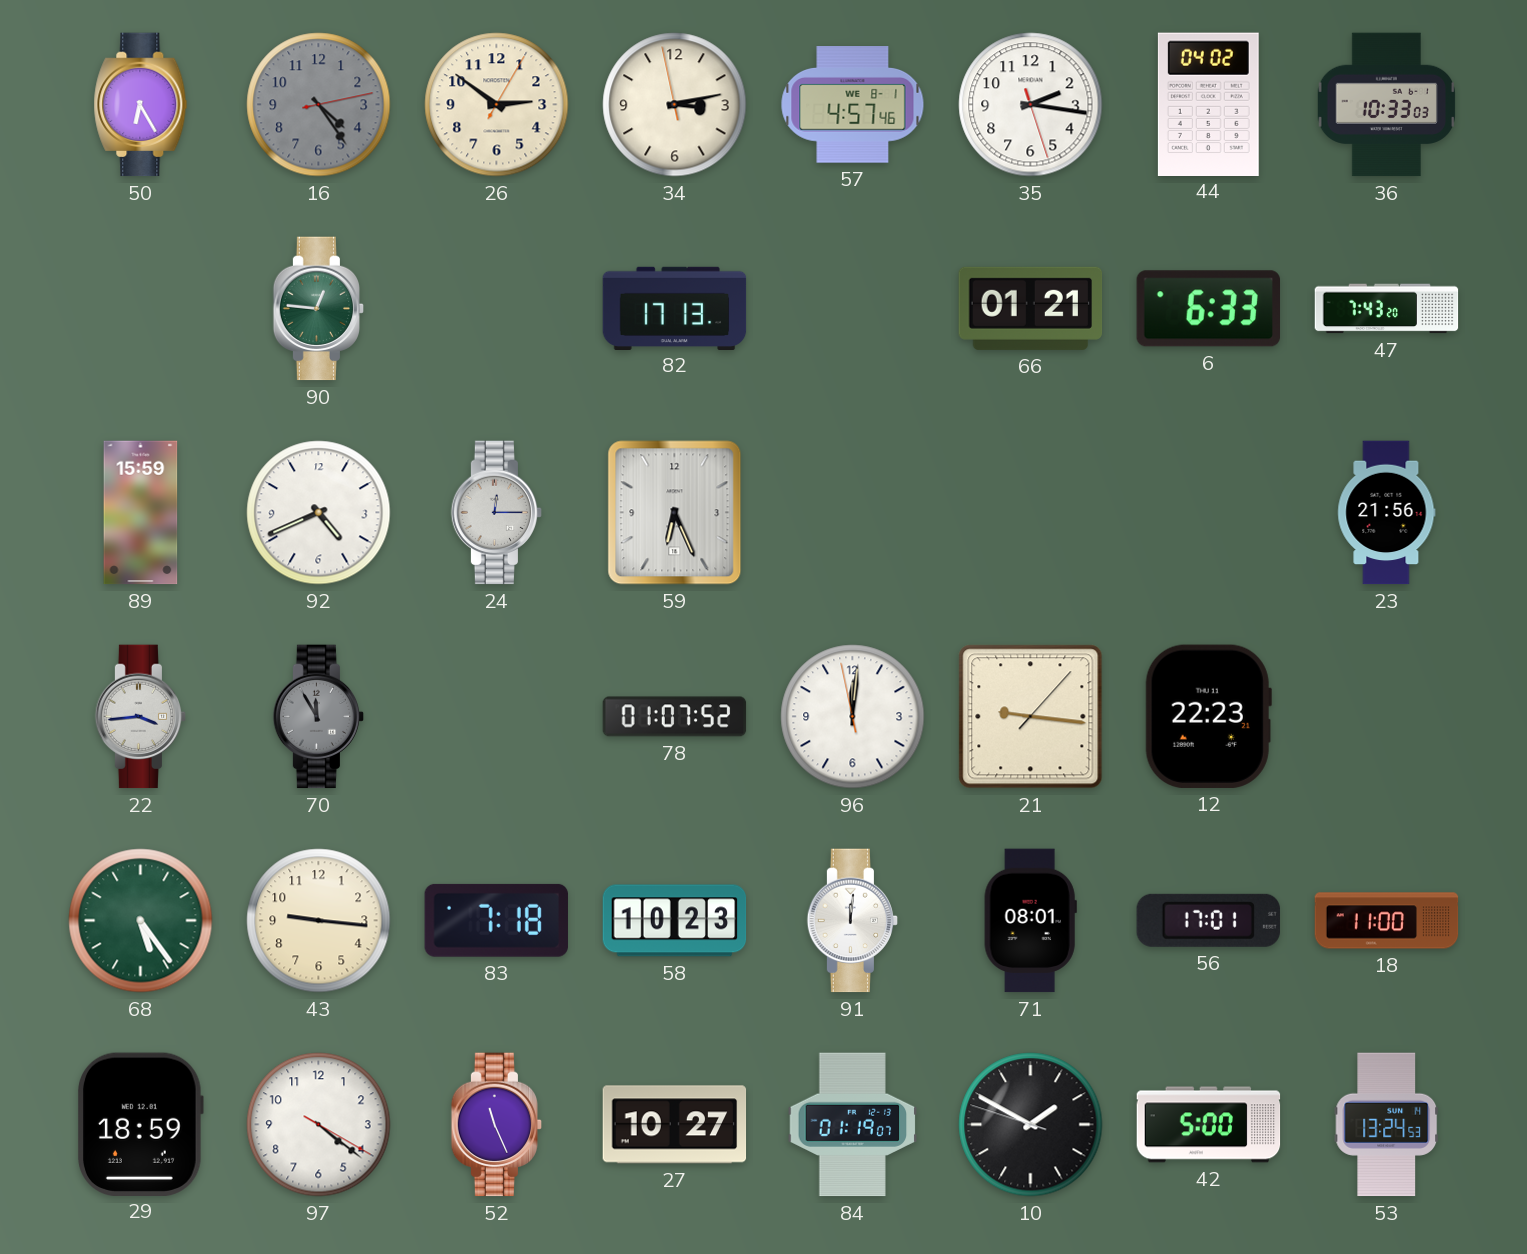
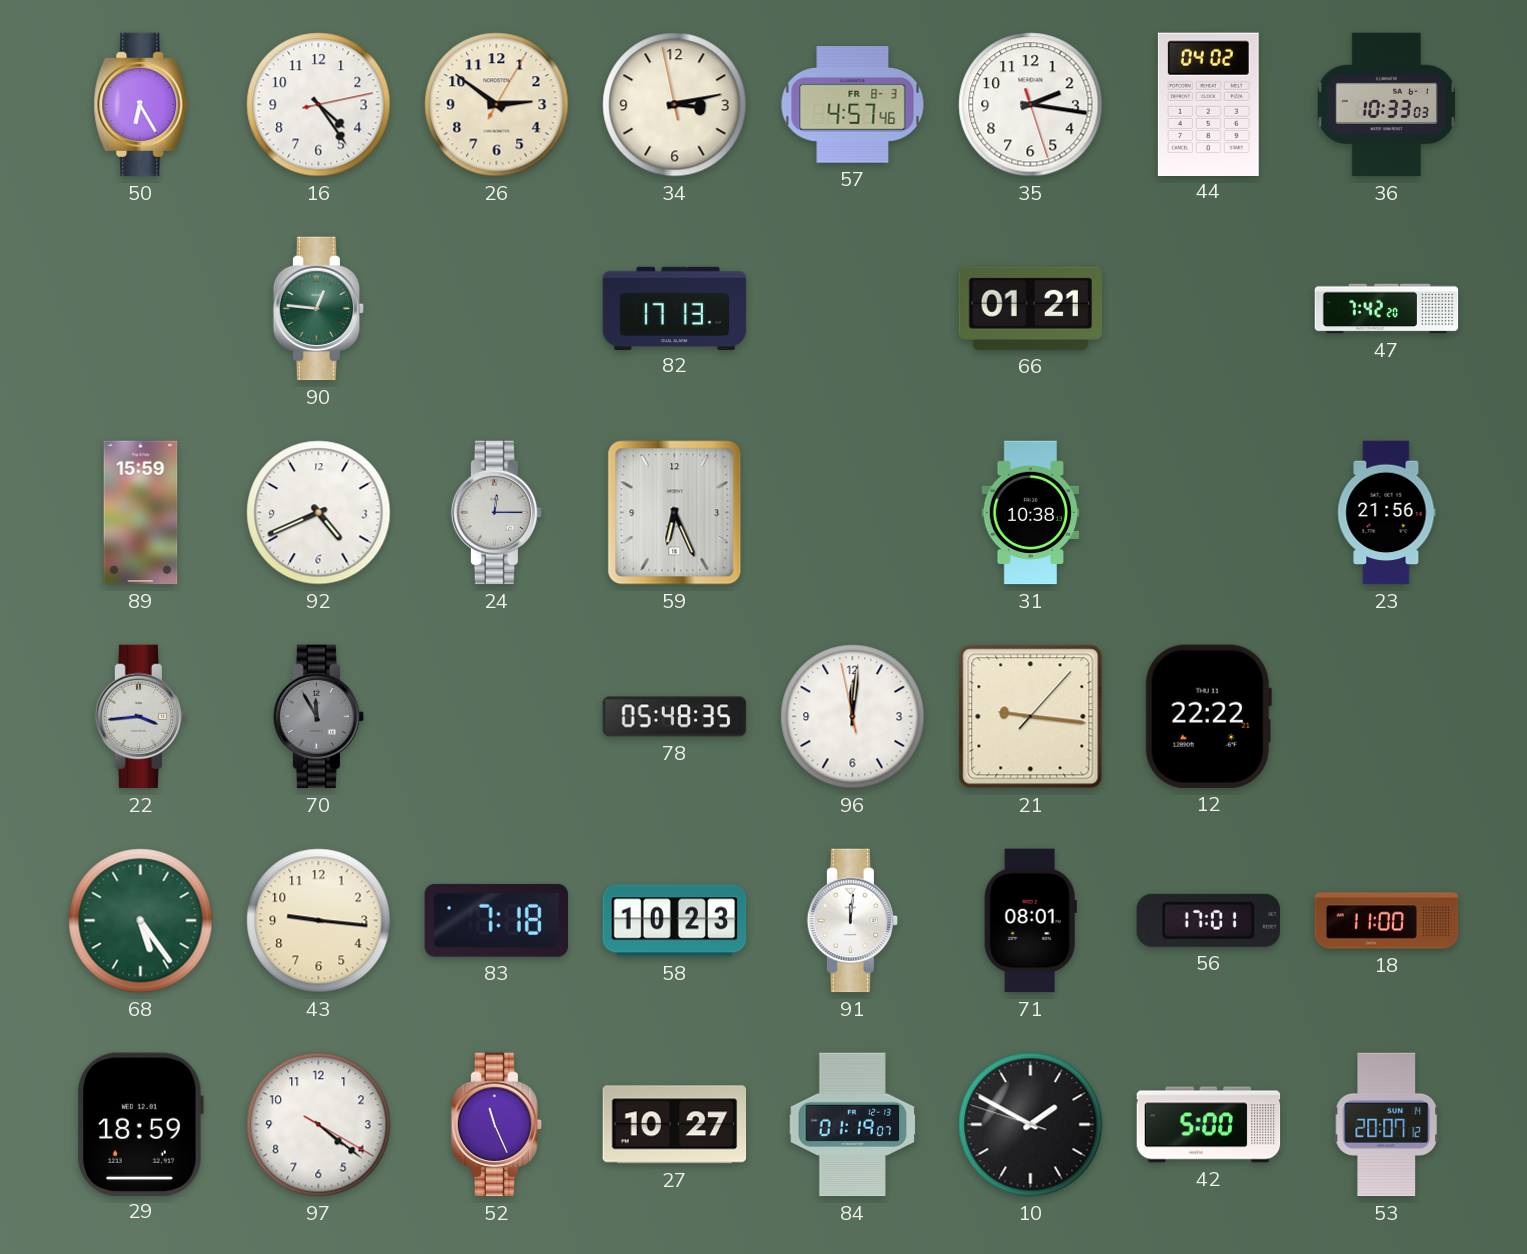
16 dial: grey -> white
57 date: WE 8-1 -> FR 8-3
6: 6:33 -> none
47: 7:43 -> 7:42
31: none -> 10:38
78: 01:07 -> 05:48
12: 22:23 -> 22:22
53: 13:24 -> 20:07
